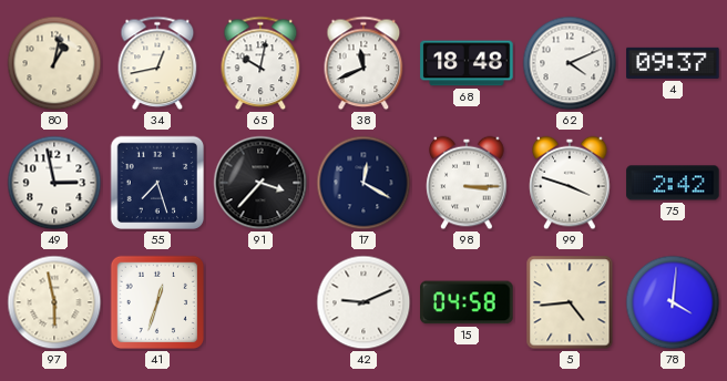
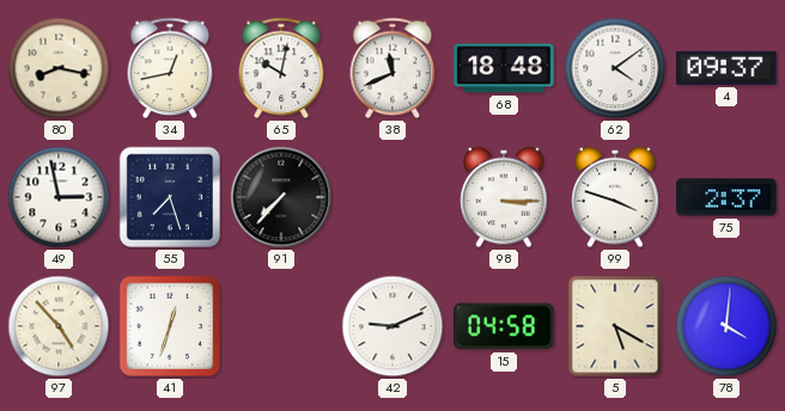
80: 1:02 -> 8:17
62: 4:11 -> 4:09
91: 3:37 -> 7:37
17: 12:20 -> none
75: 2:42 -> 2:37
97: 5:58 -> 4:53
5: 4:44 -> 5:20
